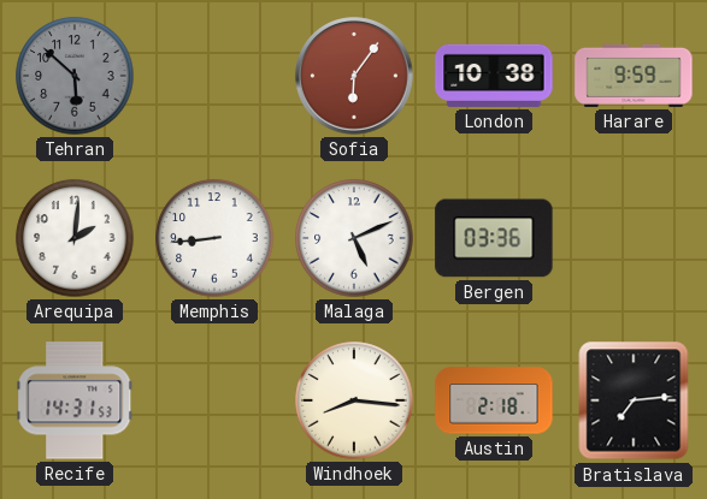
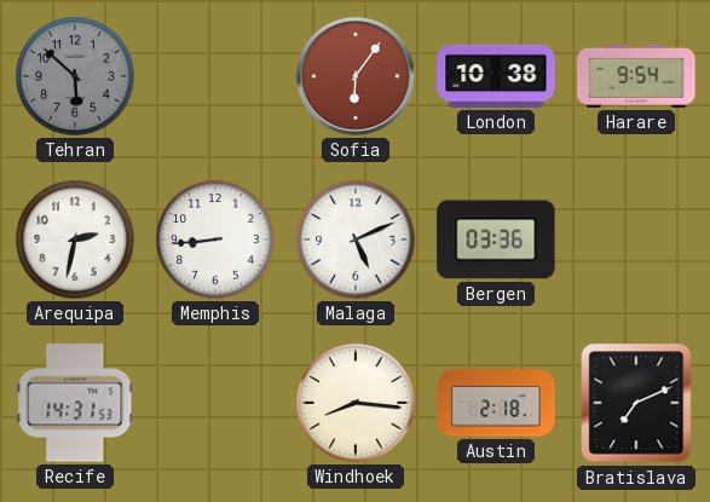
Harare: 9:59 -> 9:54
Arequipa: 2:01 -> 2:32
Bratislava: 7:14 -> 7:11
